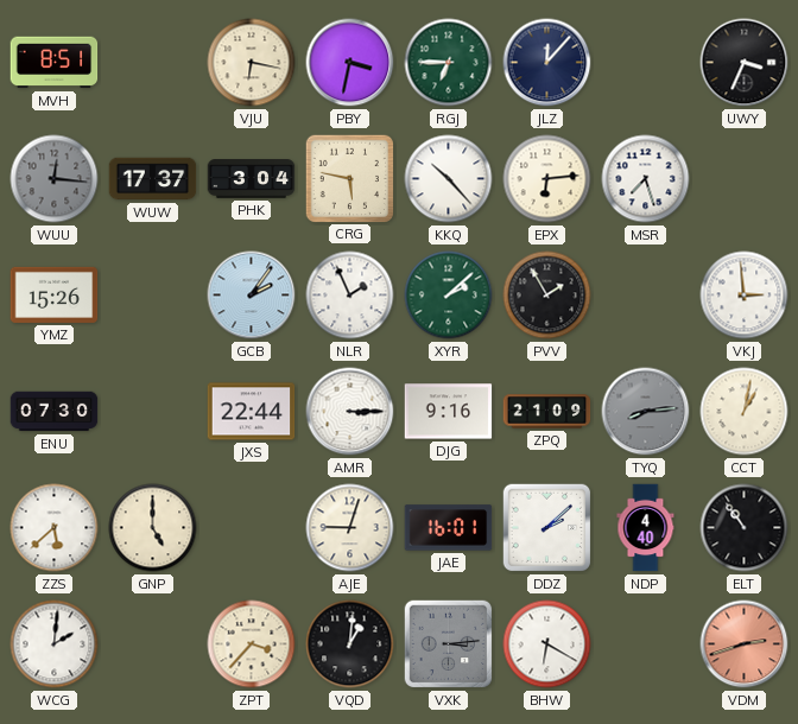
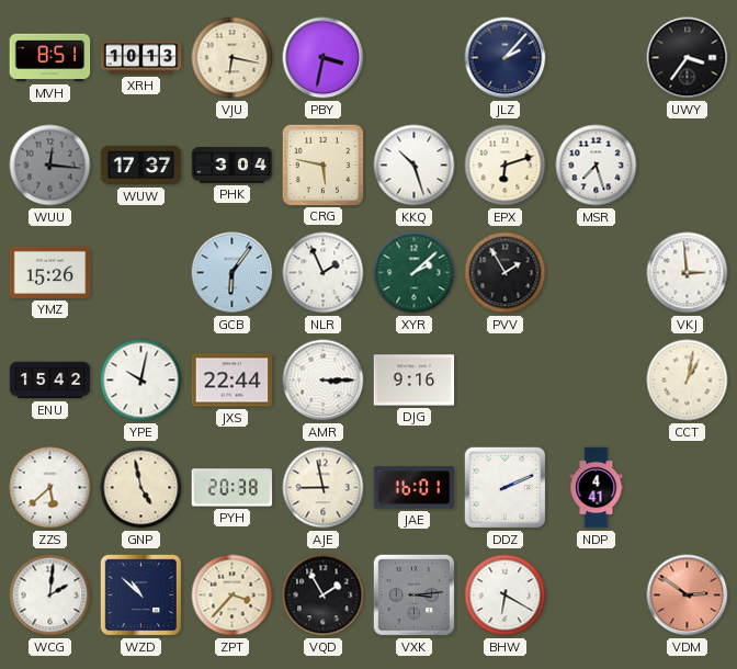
XRH: none -> 10:13
RGJ: 6:45 -> none
JLZ: 12:07 -> 2:07
UWY: 3:34 -> 3:36
KKQ: 10:23 -> 10:27
EPX: 6:14 -> 6:12
GCB: 2:06 -> 6:06
ENU: 07:30 -> 15:42
YPE: none -> 10:02
ZPQ: 21:09 -> none
TYQ: 8:14 -> none
GNP: 5:00 -> 4:58
PYH: none -> 20:38
AJE: 9:03 -> 8:58
DDZ: 2:08 -> 2:11
NDP: 4:40 -> 4:41
ELT: 10:54 -> none
WZD: none -> 10:52
VQD: 1:01 -> 1:55
VDM: 2:42 -> 2:51
